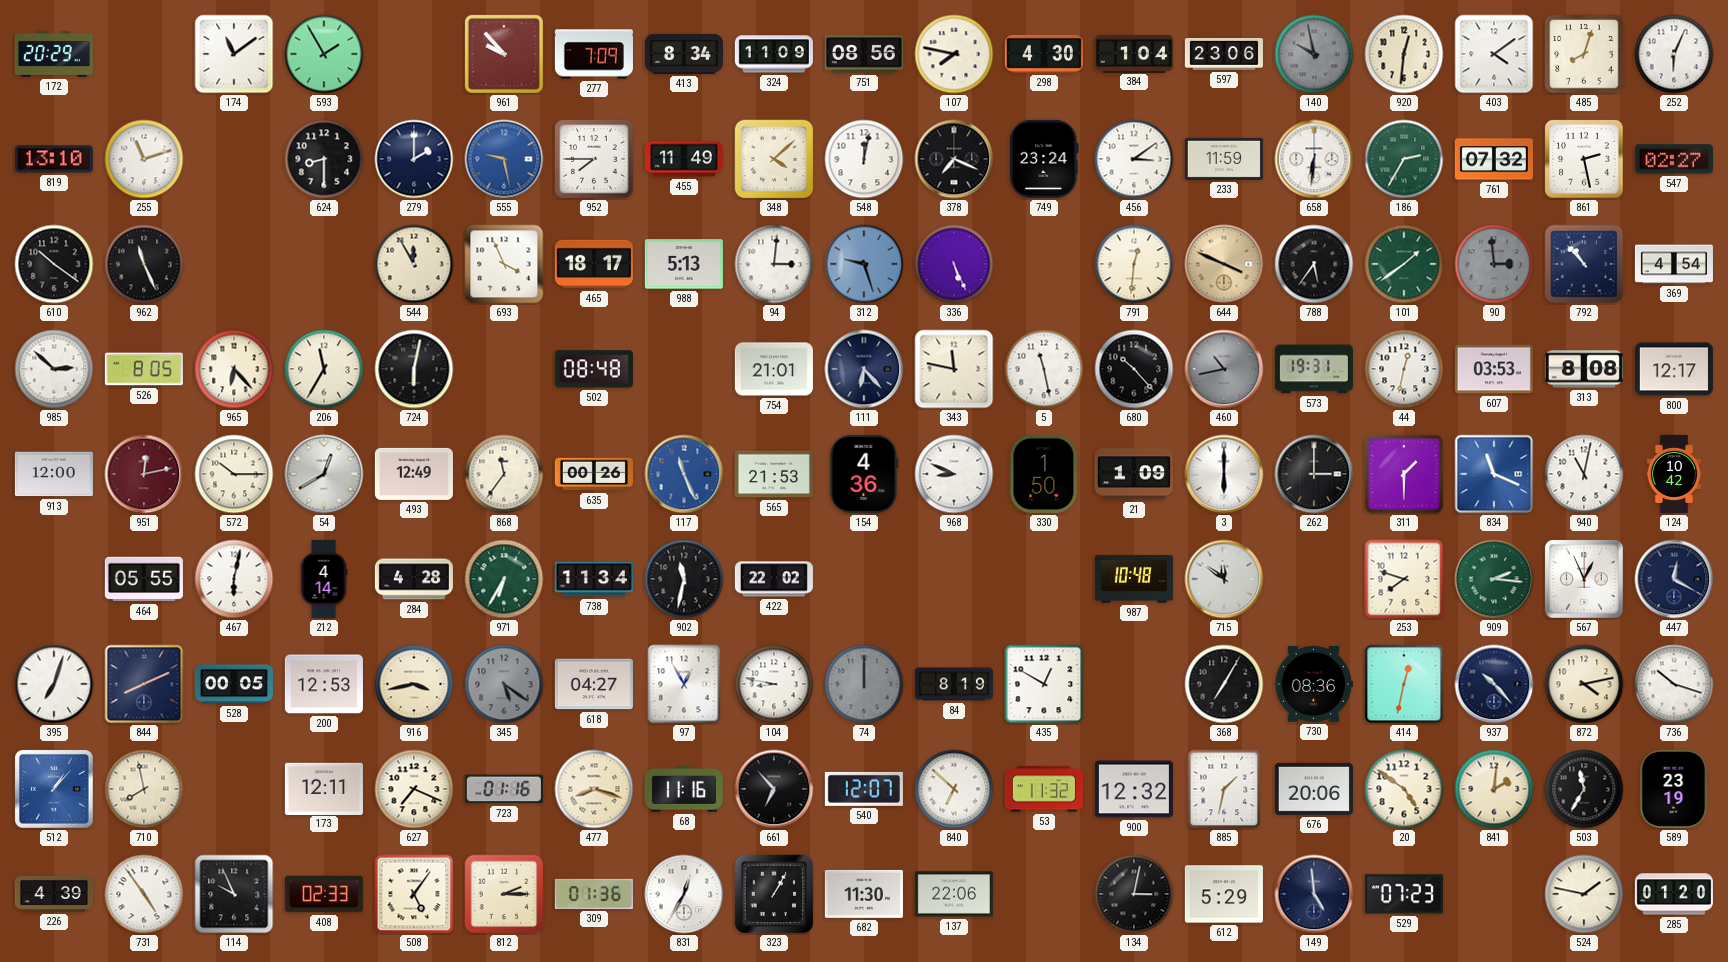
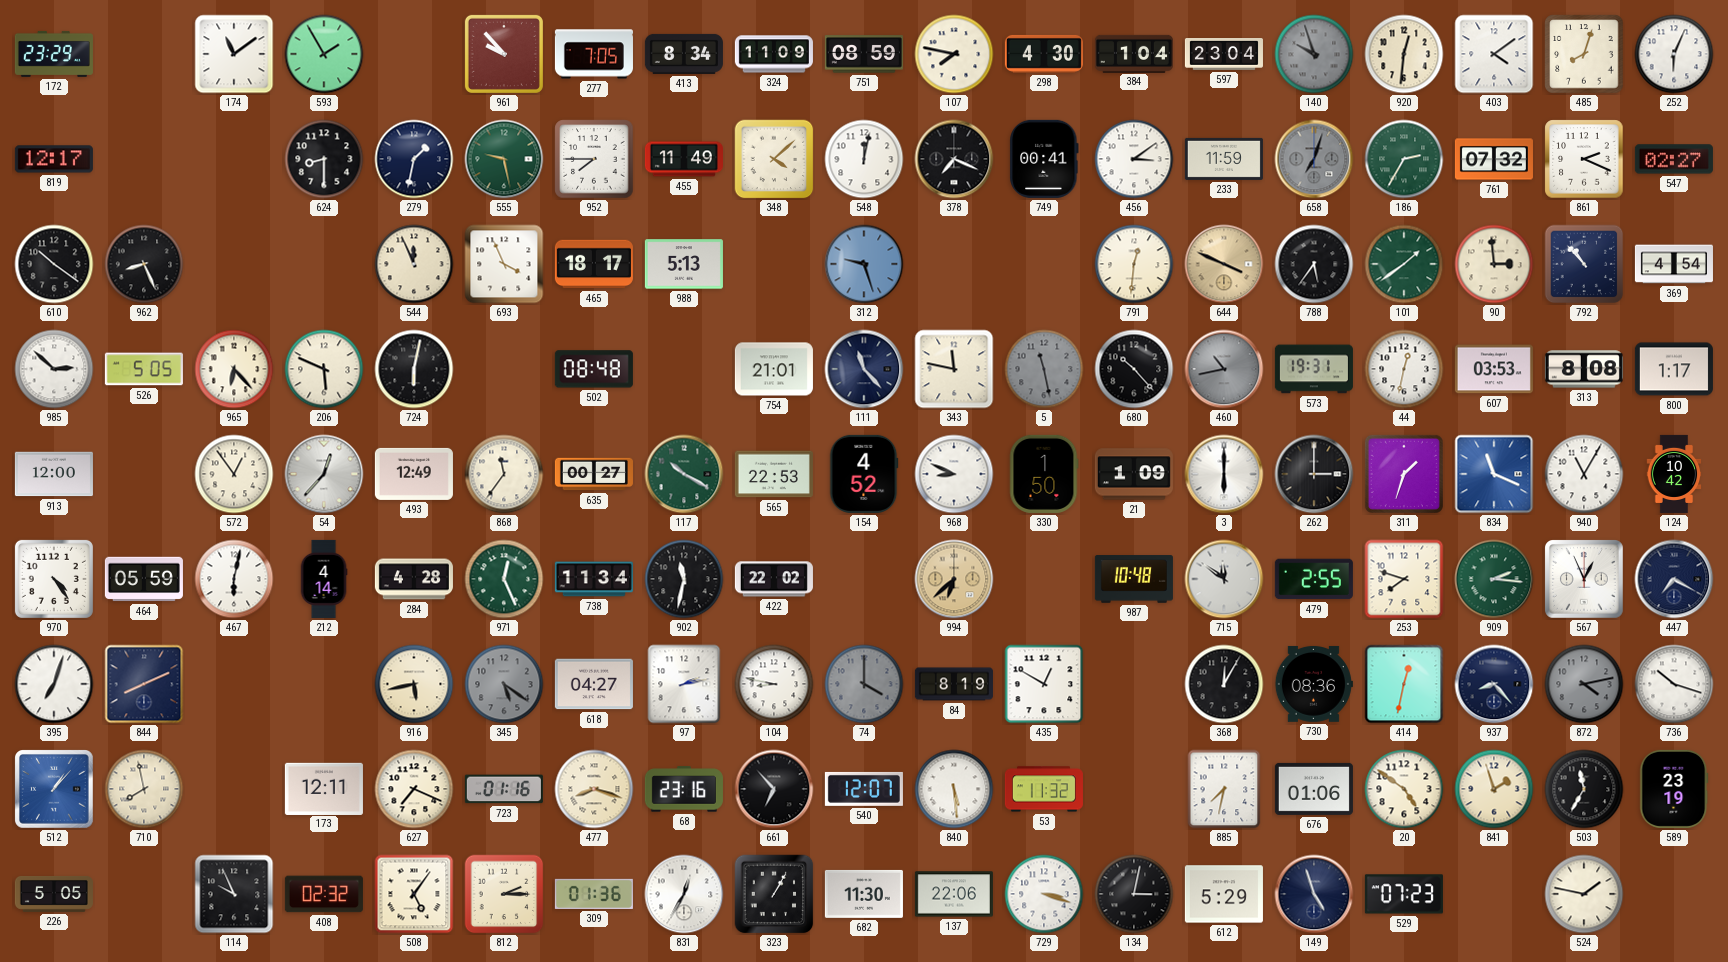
172: 20:29 -> 23:29
277: 7:09 -> 7:05
751: 08:56 -> 08:59
597: 23:06 -> 23:04
140: 9:58 -> 9:57
819: 13:10 -> 12:17
255: 11:12 -> none
279: 2:00 -> 1:32
555 dial: blue -> green
749: 23:24 -> 00:41
658: 6:31 -> 7:03
658 dial: white -> grey
861: 2:28 -> 2:19
962: 11:26 -> 8:26
544: 11:55 -> 11:56
94: 3:01 -> none
336: 5:26 -> none
90 dial: grey -> cream
526: 8:05 -> 5:05
206: 11:35 -> 5:49
111: 6:23 -> 11:23
5 dial: white -> grey
800: 12:17 -> 1:17
951: 12:13 -> none
572: 10:15 -> 12:54
54: 12:40 -> 12:37
635: 00:26 -> 00:27
117: 11:26 -> 10:20
117 dial: blue -> green
565: 21:53 -> 22:53
154: 4:36 -> 4:52
311: 1:30 -> 1:33
940: 11:02 -> 11:05
970: none -> 4:24
464: 05:55 -> 05:59
971: 6:35 -> 12:26
994: none -> 6:38
479: none -> 2:55
447: 12:20 -> 7:20
528: 00:05 -> none
200: 12:53 -> none
916: 3:43 -> 5:43
97: 12:55 -> 2:13
74: 12:00 -> 4:00
368: 7:05 -> 12:05
937: 10:23 -> 8:23
872 dial: cream -> grey
68: 11:16 -> 23:16
840: 6:52 -> 5:29
900: 12:32 -> none
885: 1:32 -> 7:32
676: 20:06 -> 01:06
841: 2:01 -> 1:57
226: 4:39 -> 5:05
731: 4:54 -> none
408: 02:33 -> 02:32
729: none -> 3:18
149: 4:59 -> 4:57
285: 01:20 -> none
